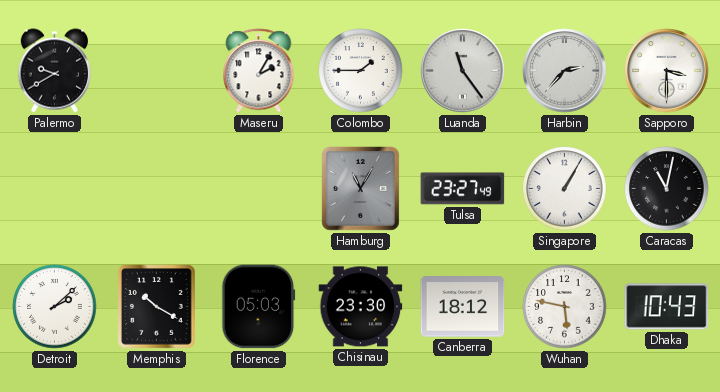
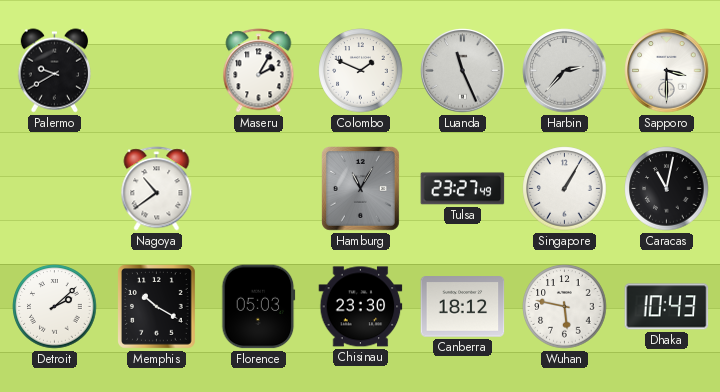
Colombo: 1:45 -> 1:49
Luanda: 11:24 -> 11:26
Nagoya: none -> 10:39
